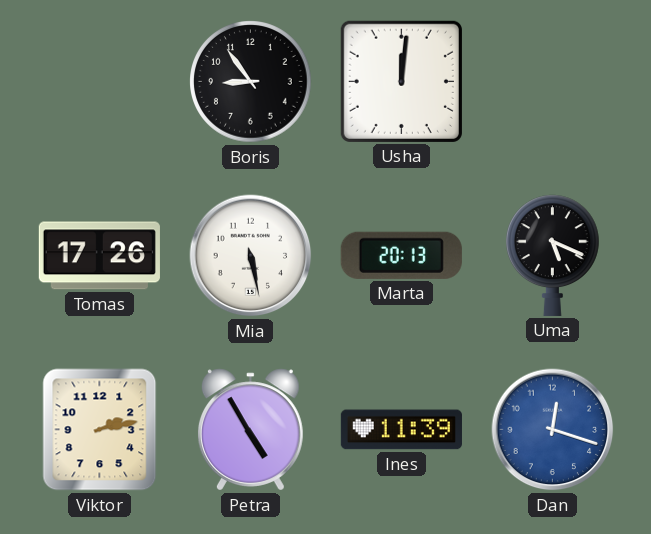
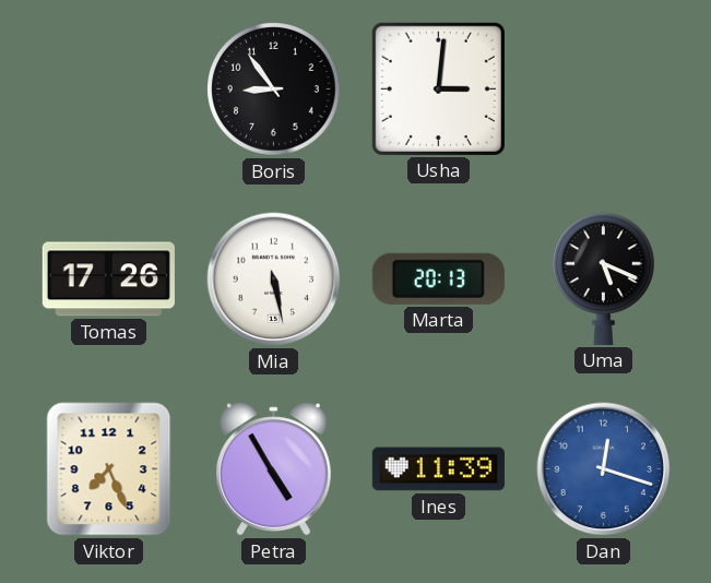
Usha: 12:01 -> 3:01
Viktor: 2:13 -> 7:26
